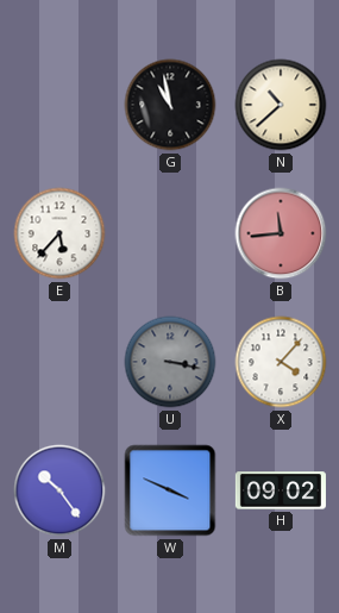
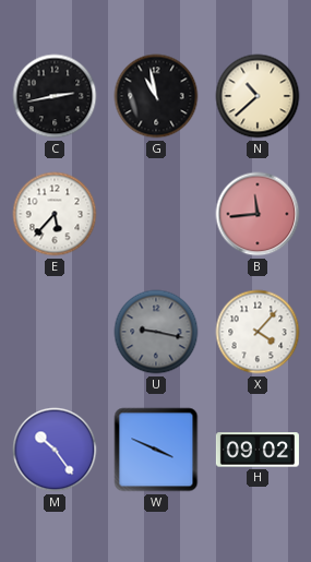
C: none -> 2:43
U: 3:17 -> 9:17
